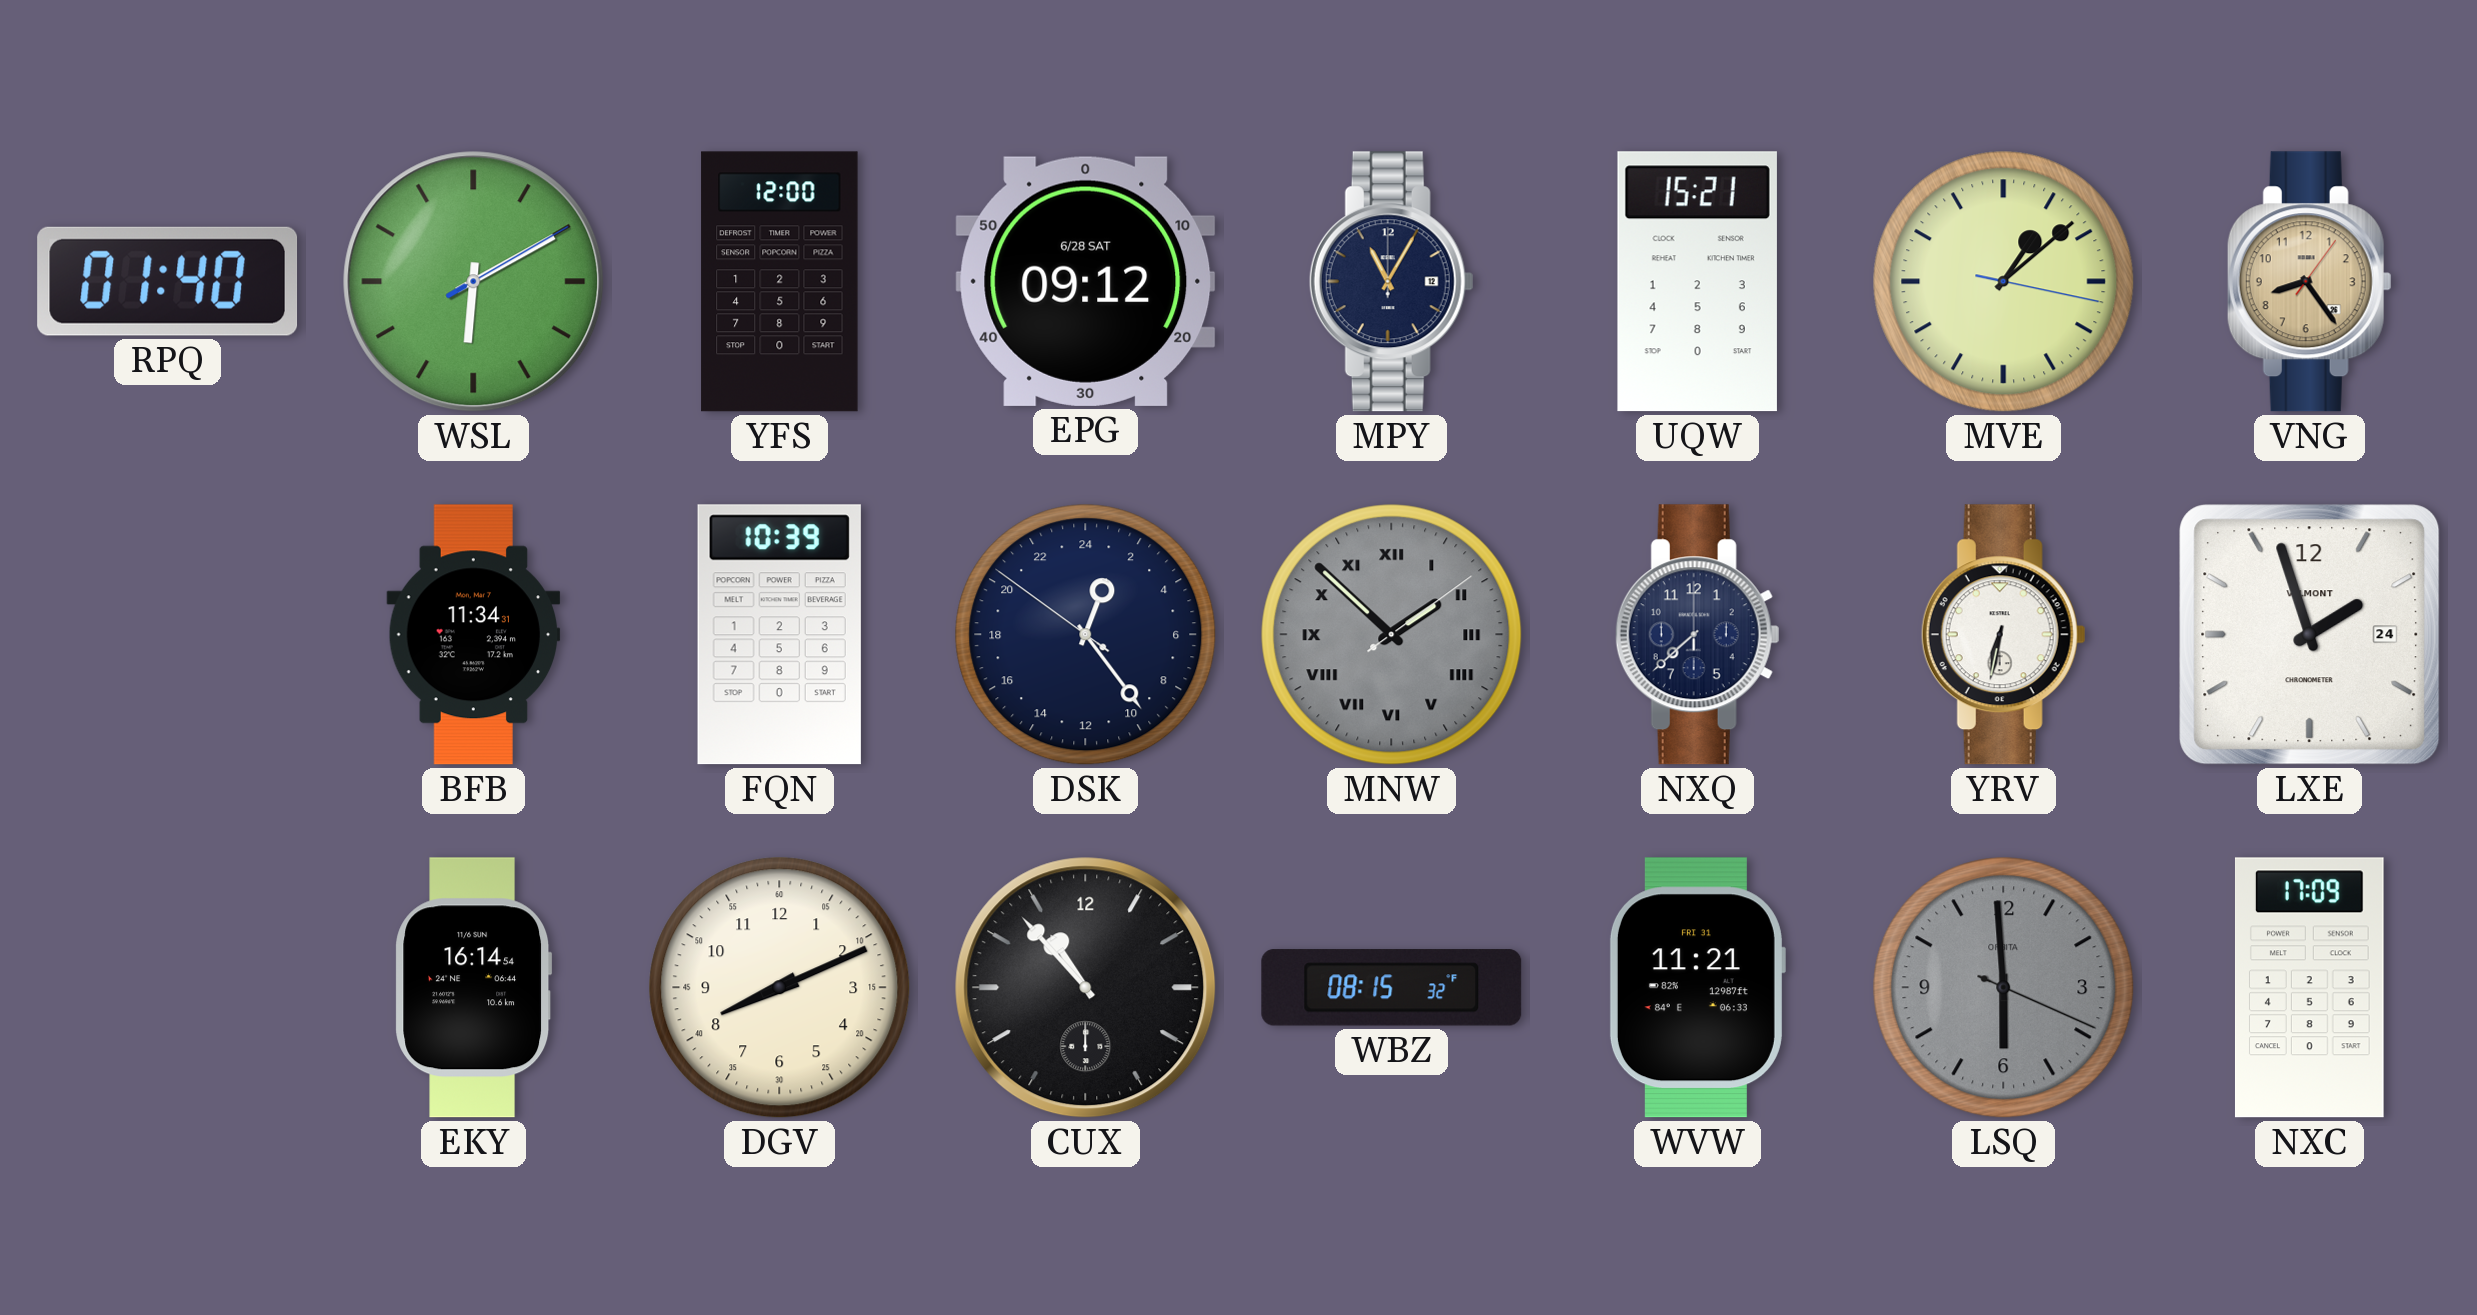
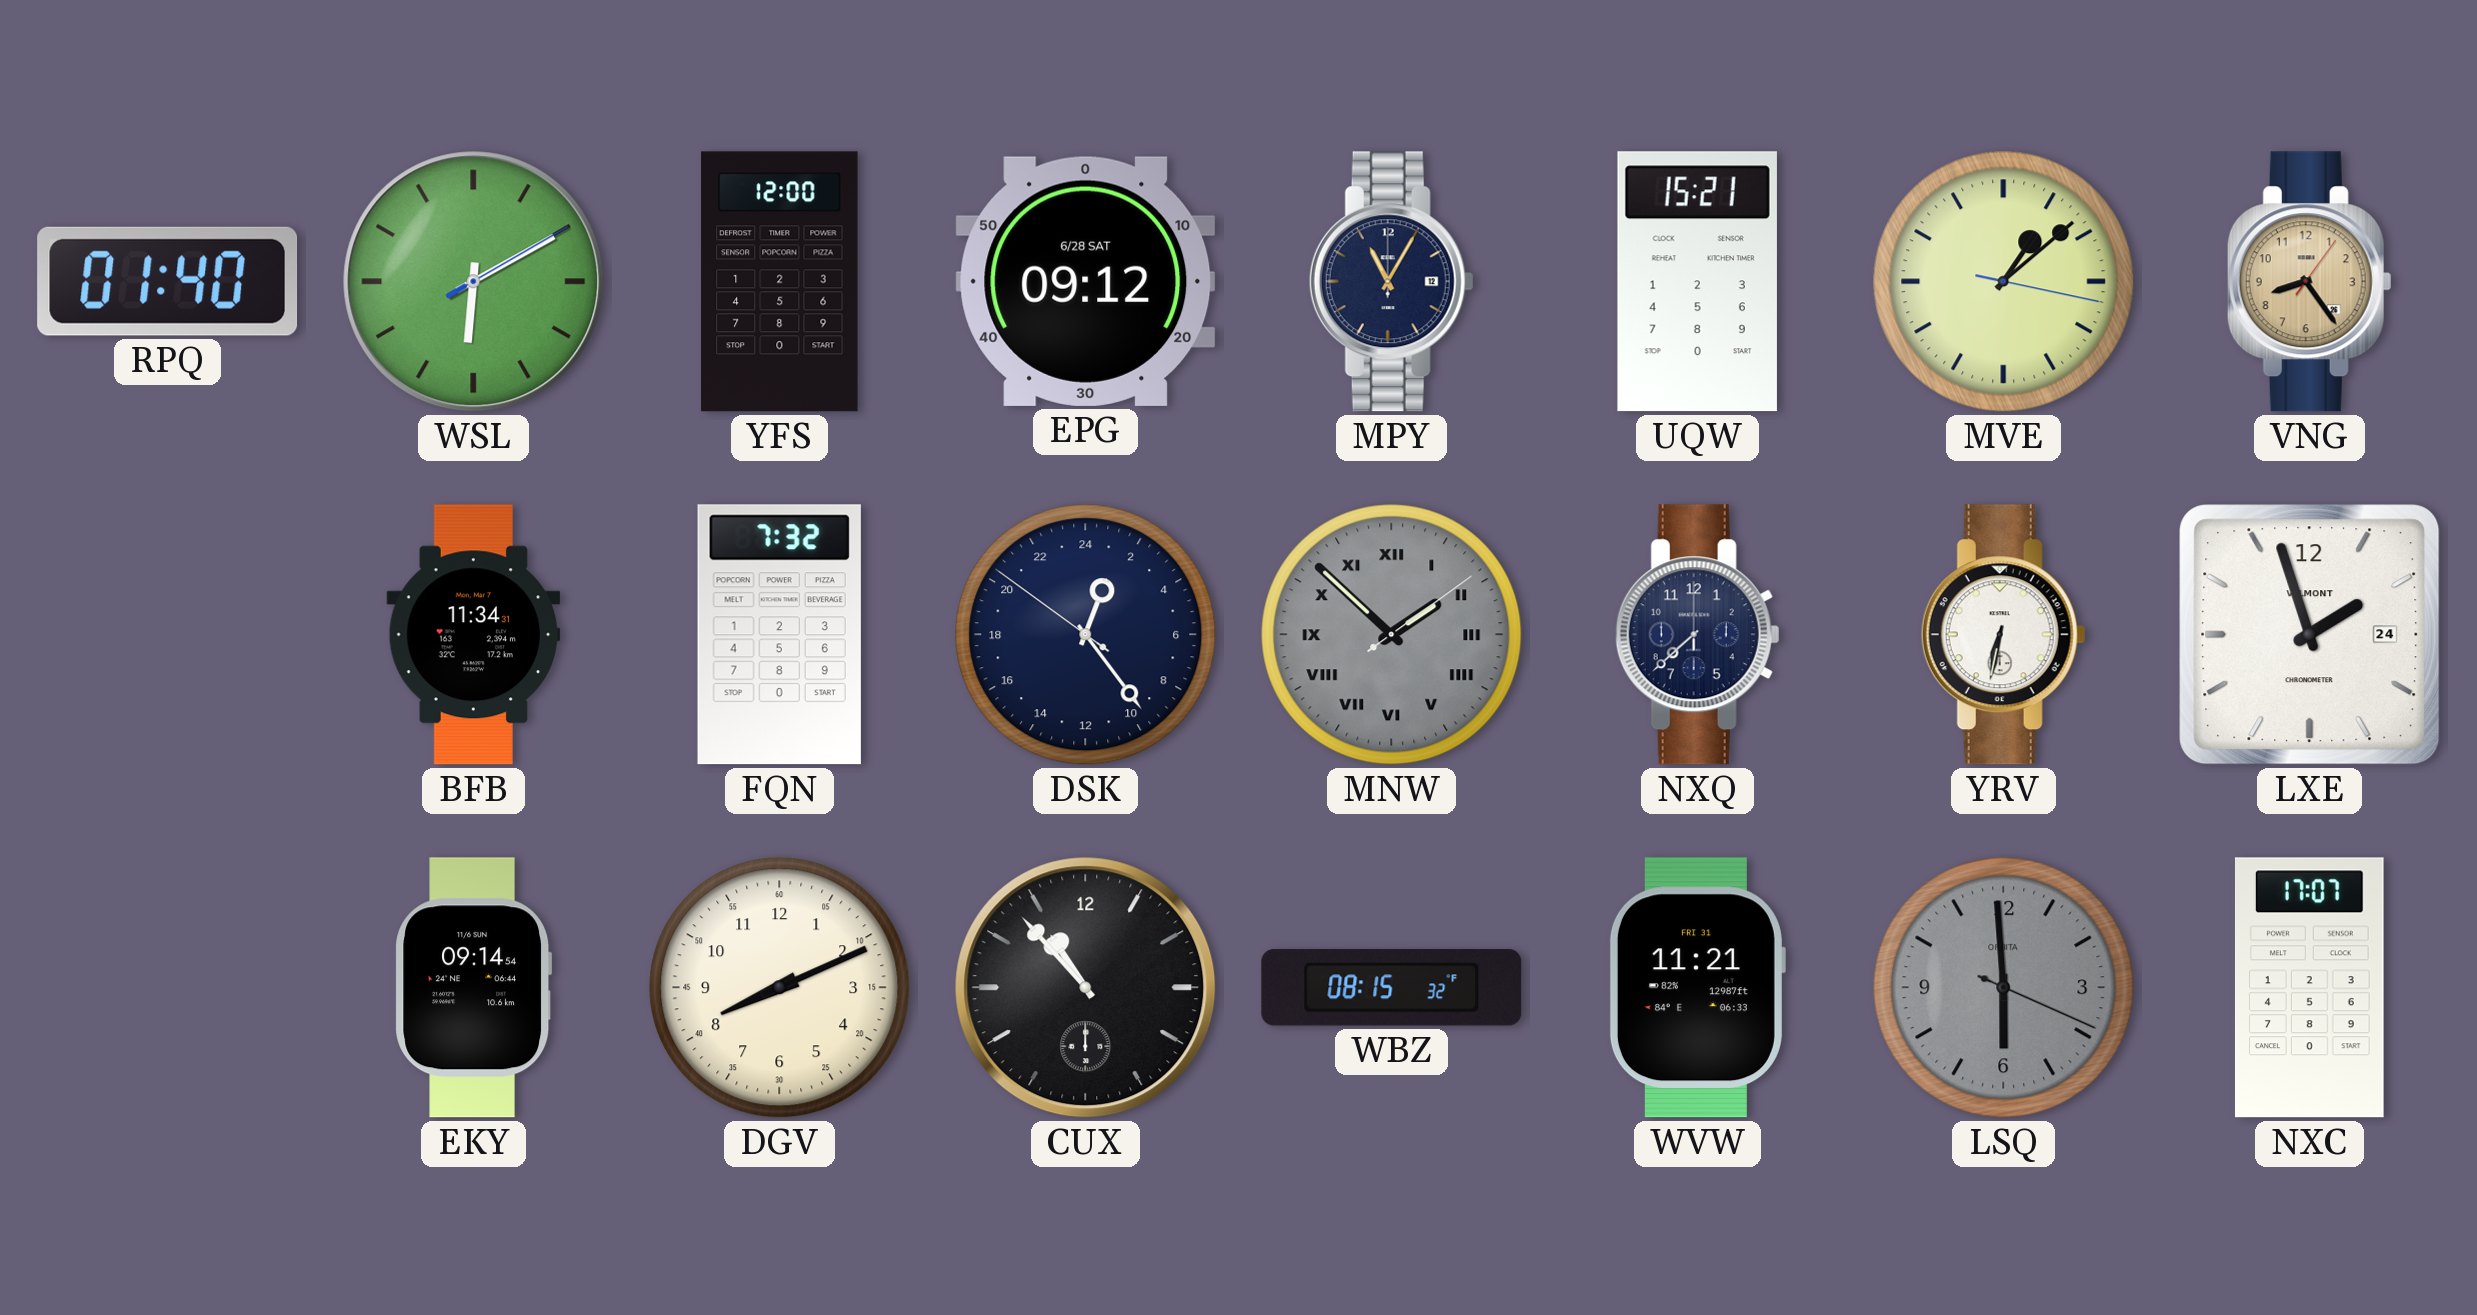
FQN: 10:39 -> 7:32
EKY: 16:14 -> 09:14
NXC: 17:09 -> 17:07
